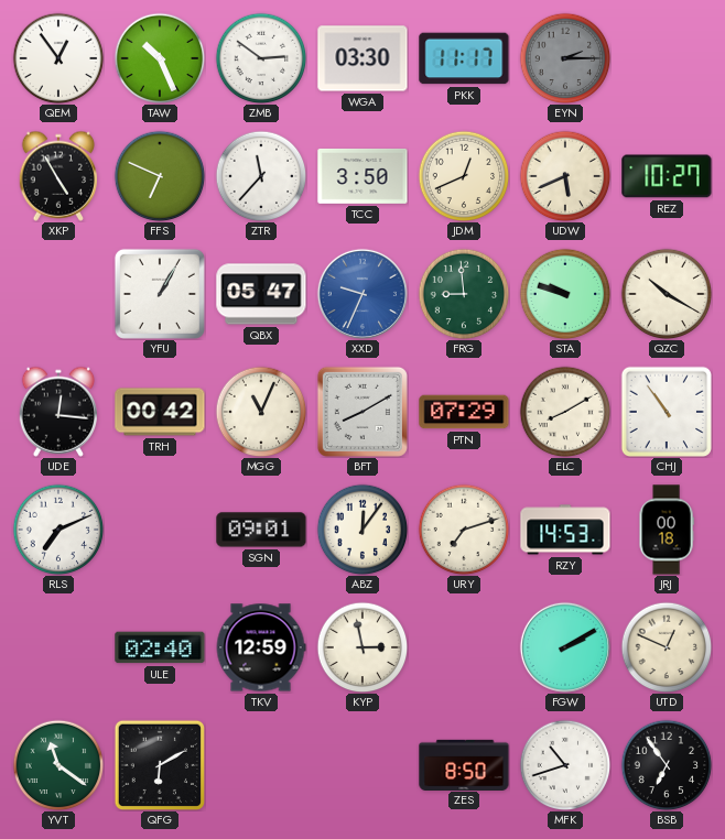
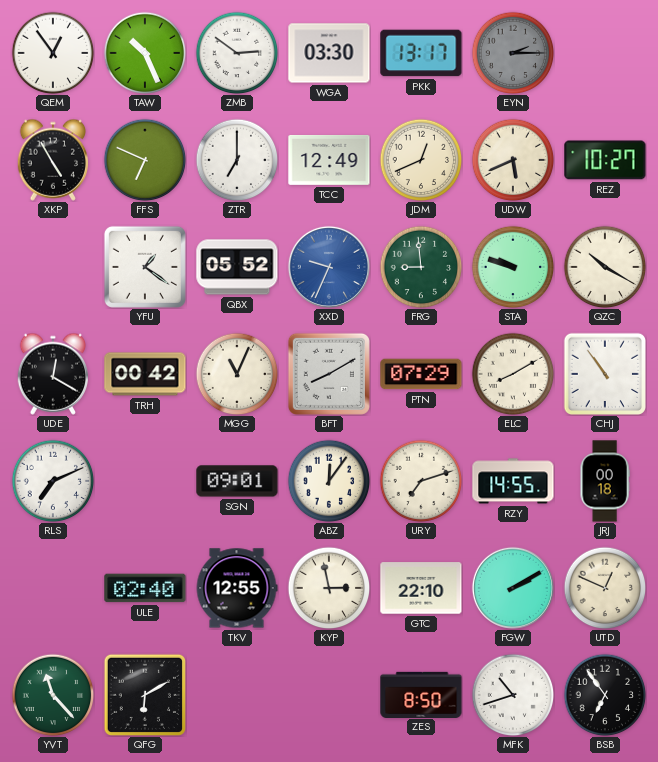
PKK: 11:17 -> 13:17
ZTR: 11:37 -> 7:00
TCC: 3:50 -> 12:49
YFU: 1:05 -> 1:21
QBX: 05:47 -> 05:52
UDE: 12:16 -> 12:20
RZY: 14:53 -> 14:55
TKV: 12:59 -> 12:55
GTC: none -> 22:10
YVT: 11:21 -> 11:23
